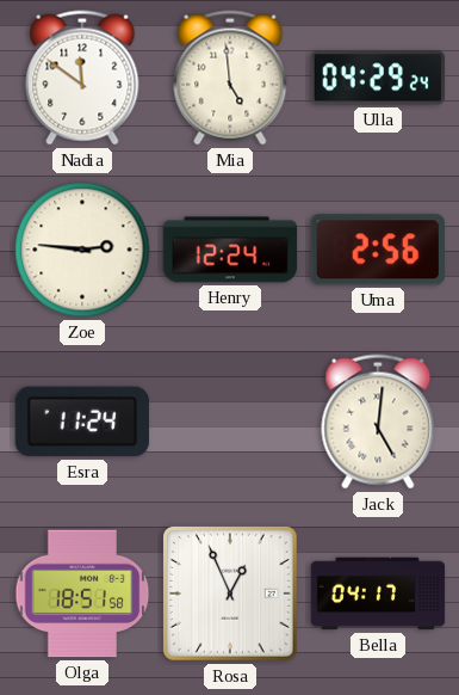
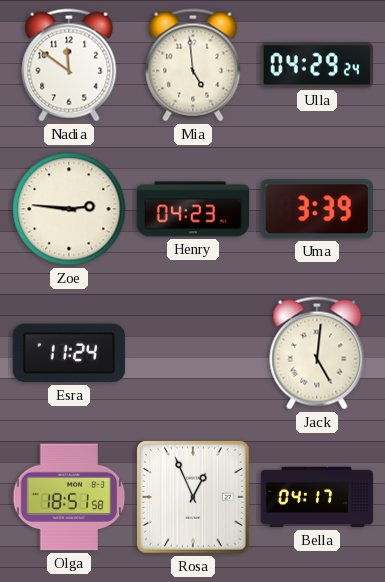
Henry: 12:24 -> 04:23
Uma: 2:56 -> 3:39
